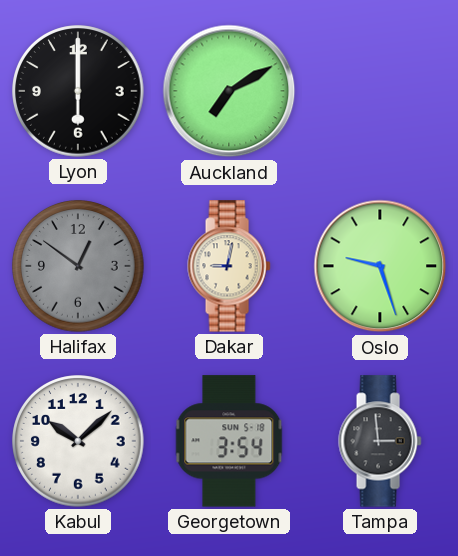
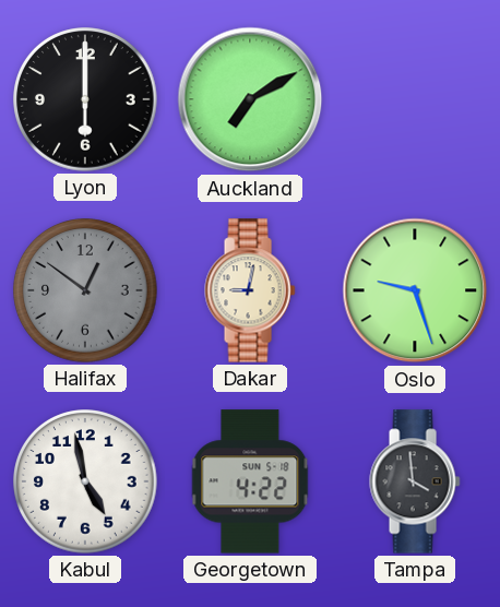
Kabul: 10:08 -> 4:58
Georgetown: 3:54 -> 4:22
Tampa: 2:59 -> 3:59
